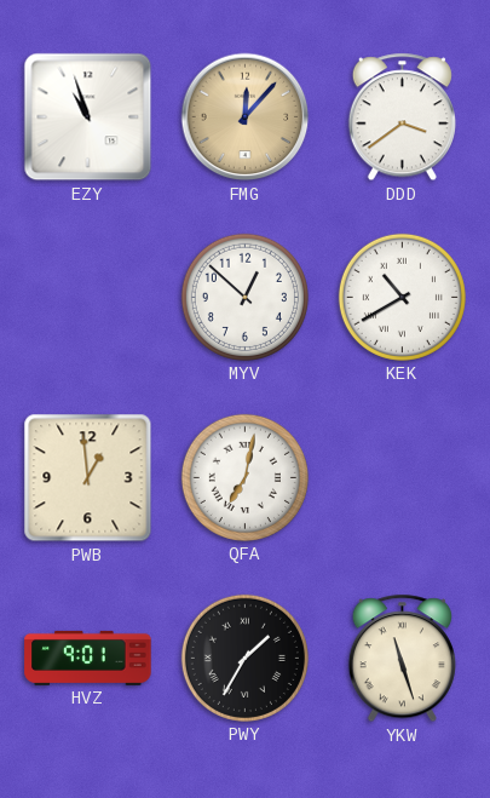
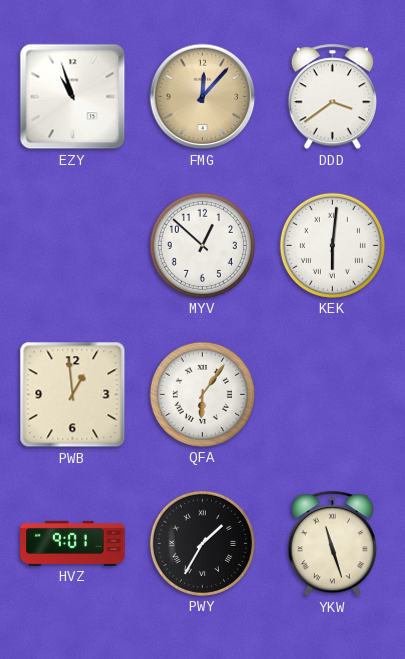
KEK: 10:40 -> 6:01
QFA: 7:02 -> 6:06
